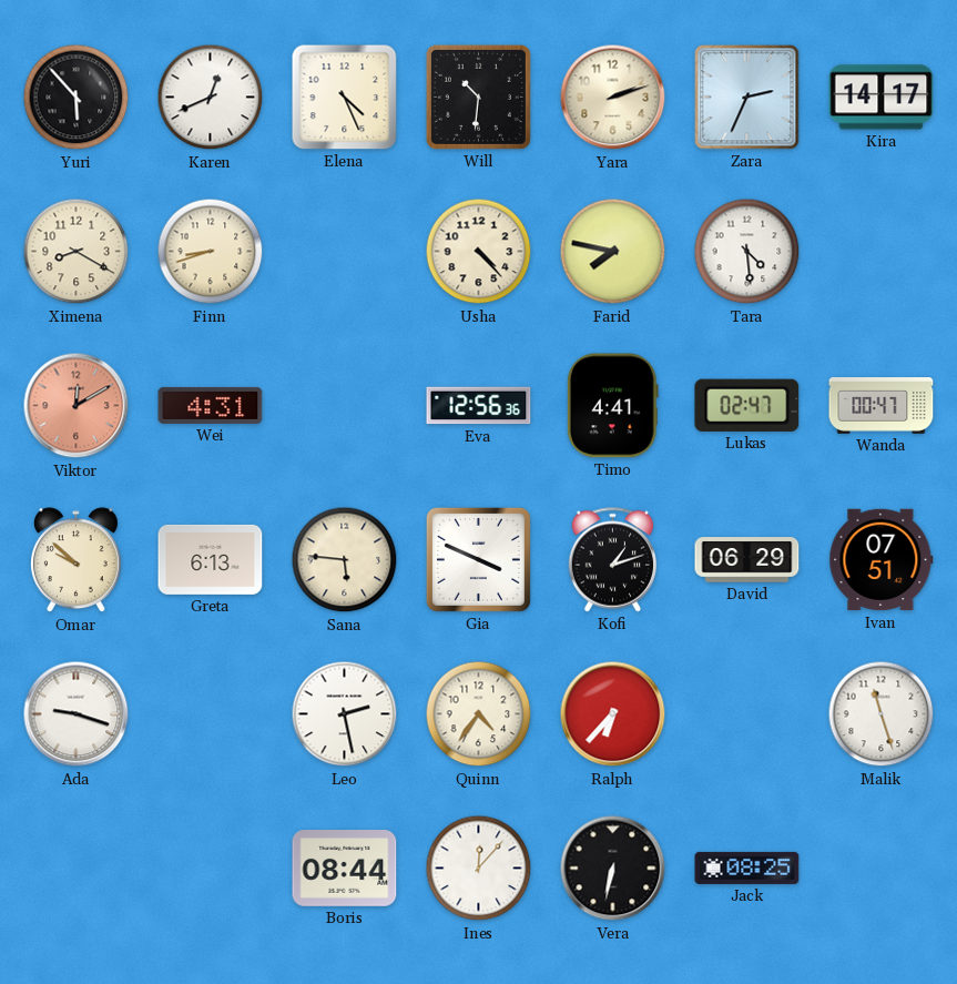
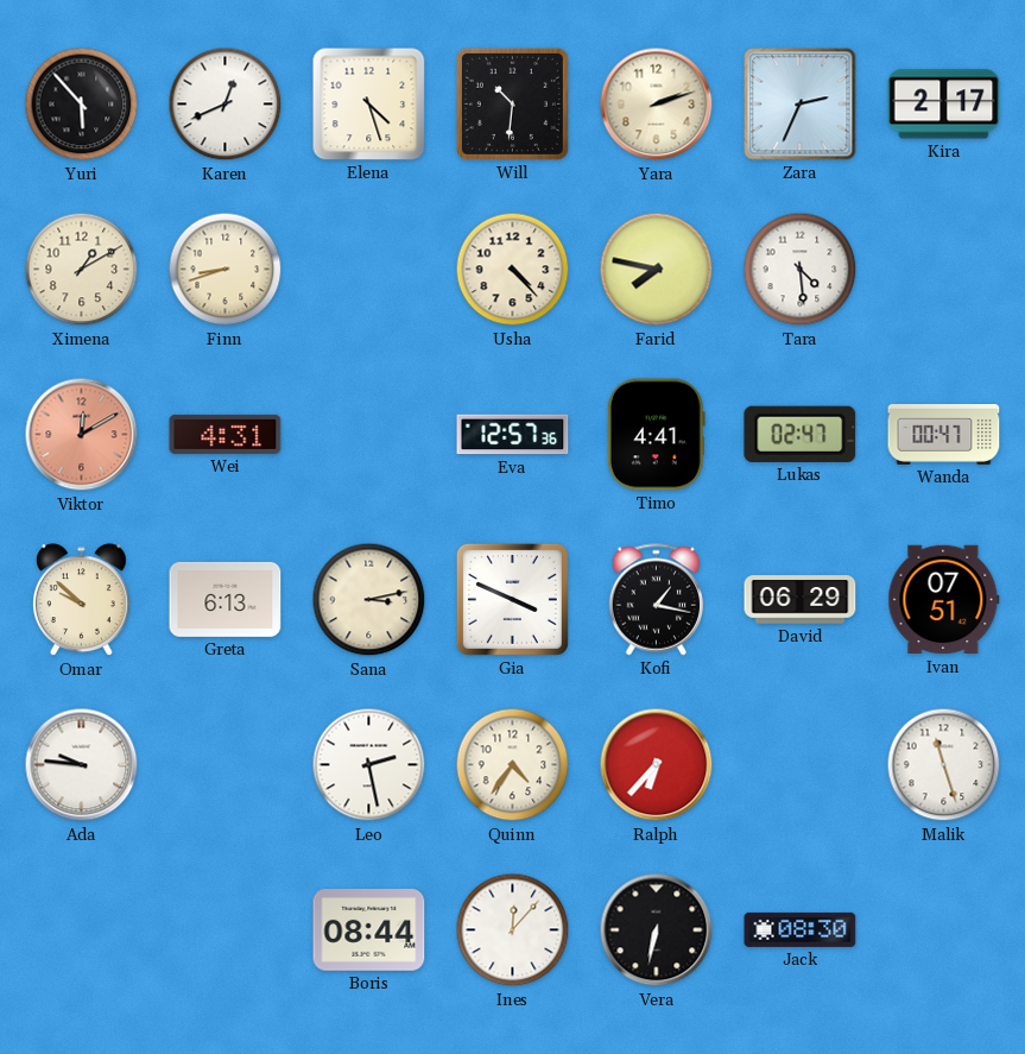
Elena: 4:26 -> 4:27
Kira: 14:17 -> 2:17
Ximena: 8:20 -> 1:10
Eva: 12:56 -> 12:57
Sana: 5:46 -> 3:13
Kofi: 1:12 -> 1:17
Ada: 9:18 -> 9:46
Jack: 08:25 -> 08:30
